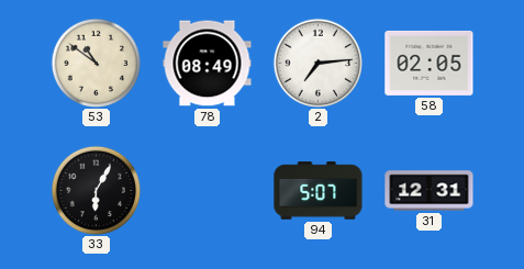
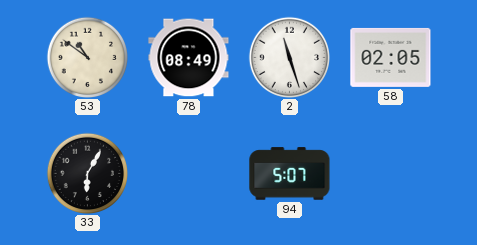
2: 7:14 -> 11:27
31: 12:31 -> none
